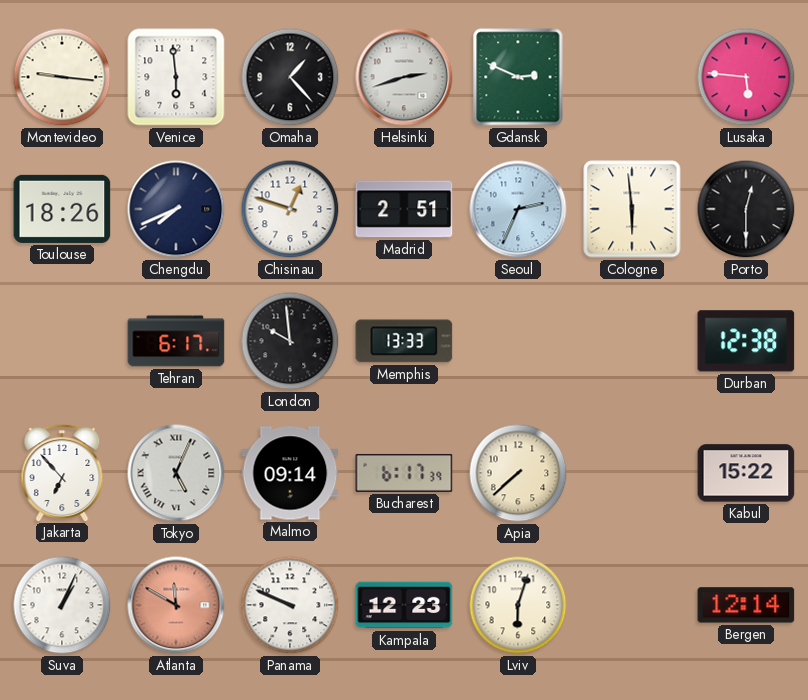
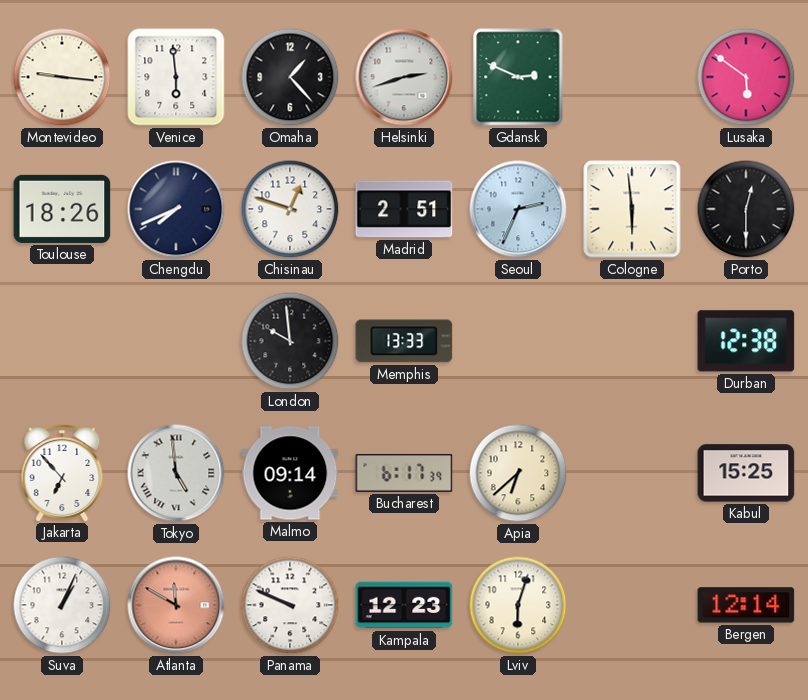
Lusaka: 5:46 -> 5:51
Tehran: 6:17 -> none
Tokyo: 5:04 -> 4:59
Apia: 7:38 -> 6:38
Kabul: 15:22 -> 15:25
